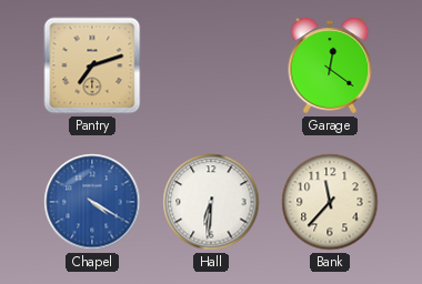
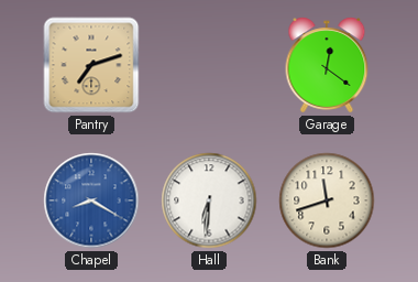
Chapel: 4:20 -> 8:20
Bank: 11:37 -> 11:42
